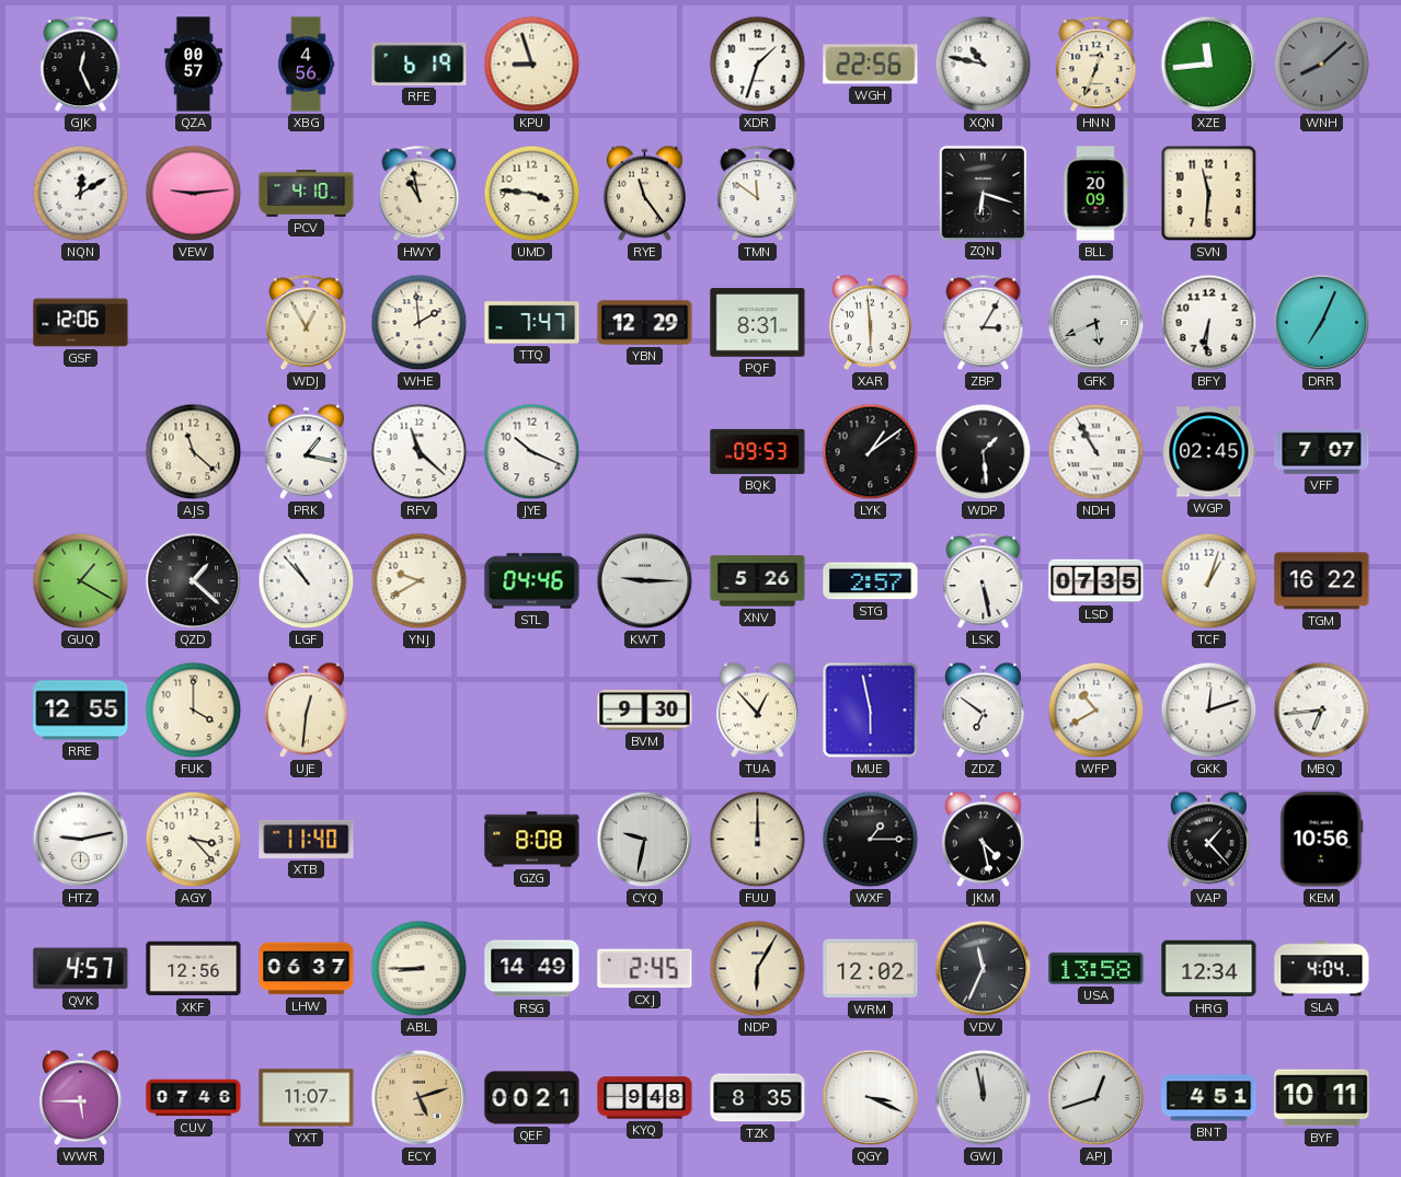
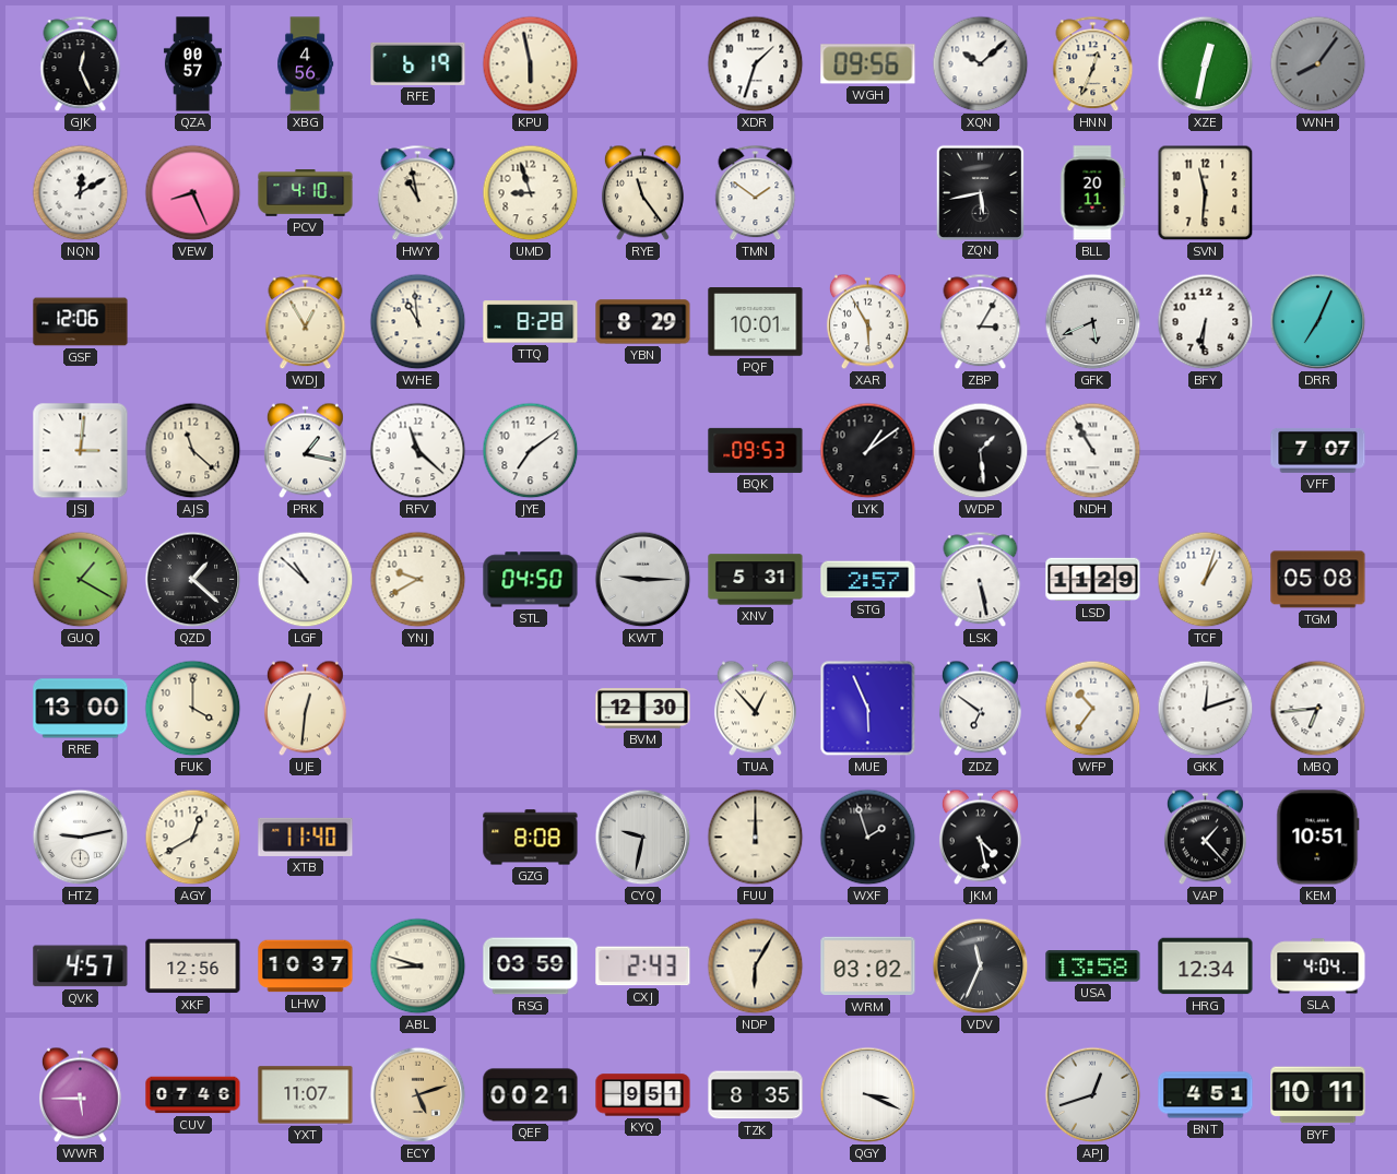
KPU: 8:57 -> 5:58
WGH: 22:56 -> 09:56
XQN: 10:47 -> 10:08
XZE: 11:44 -> 12:32
WNH: 8:08 -> 8:06
VEW: 9:14 -> 8:26
UMD: 3:46 -> 8:57
TMN: 11:51 -> 1:51
ZQN: 6:18 -> 5:43
BLL: 20:09 -> 20:11
WHE: 1:59 -> 10:59
TTQ: 7:47 -> 8:28
YBN: 12:29 -> 8:29
PQF: 8:31 -> 10:01
XAR: 5:59 -> 5:55
JSJ: none -> 3:01
JYE: 10:19 -> 7:09
WGP: 02:45 -> none
LGF: 10:53 -> 10:52
STL: 04:46 -> 04:50
XNV: 5:26 -> 5:31
LSD: 07:35 -> 11:29
TGM: 16:22 -> 05:08
RRE: 12:55 -> 13:00
BVM: 9:30 -> 12:30
MUE: 5:58 -> 5:56
WFP: 10:40 -> 10:36
AGY: 3:23 -> 12:40
WXF: 1:15 -> 1:57
KEM: 10:56 -> 10:51
LHW: 06:37 -> 10:37
ABL: 8:45 -> 8:48
RSG: 14:49 -> 03:59
CXJ: 2:45 -> 2:43
WRM: 12:02 -> 03:02
KYQ: 9:48 -> 9:51
GWJ: 11:58 -> none
